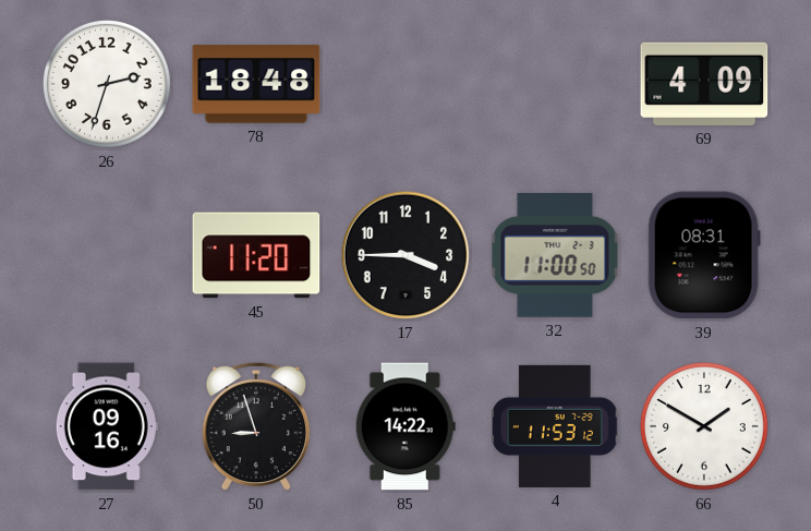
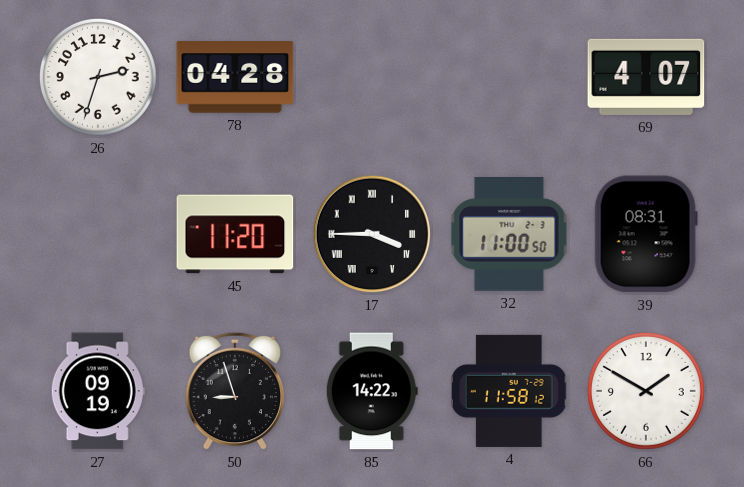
78: 18:48 -> 04:28
69: 4:09 -> 4:07
17 numerals: Arabic -> Roman
27: 09:16 -> 09:19
4: 11:53 -> 11:58
